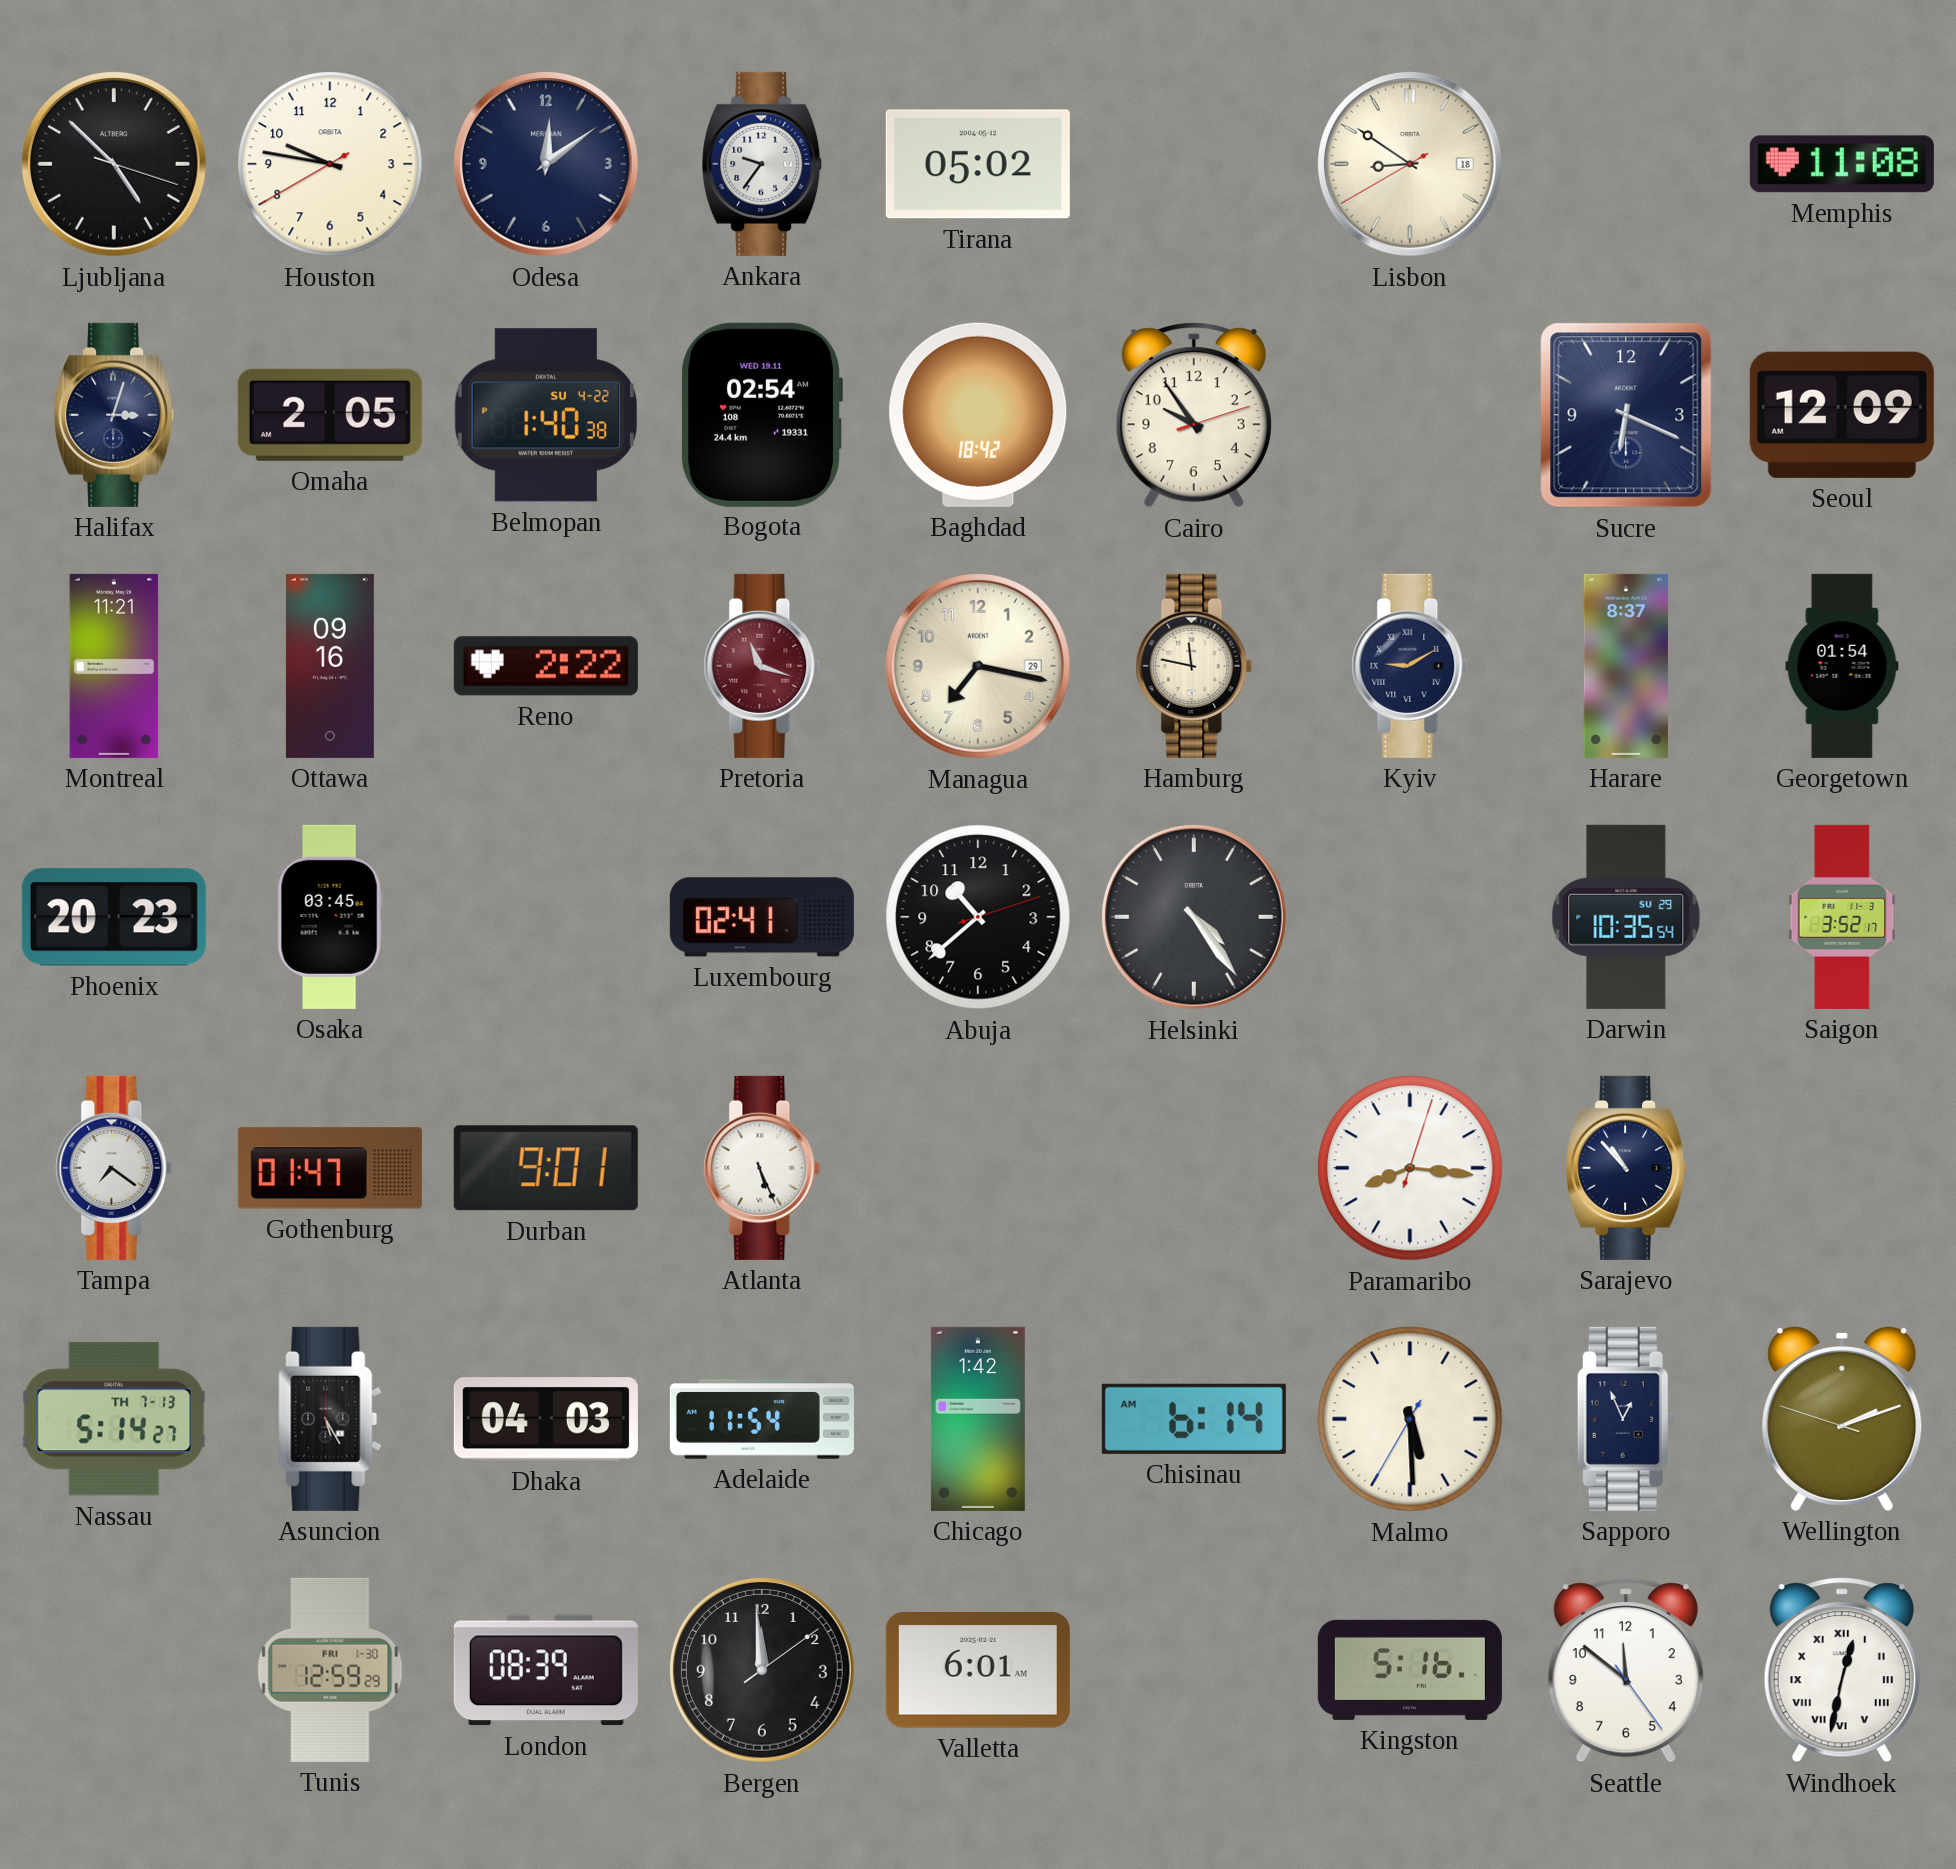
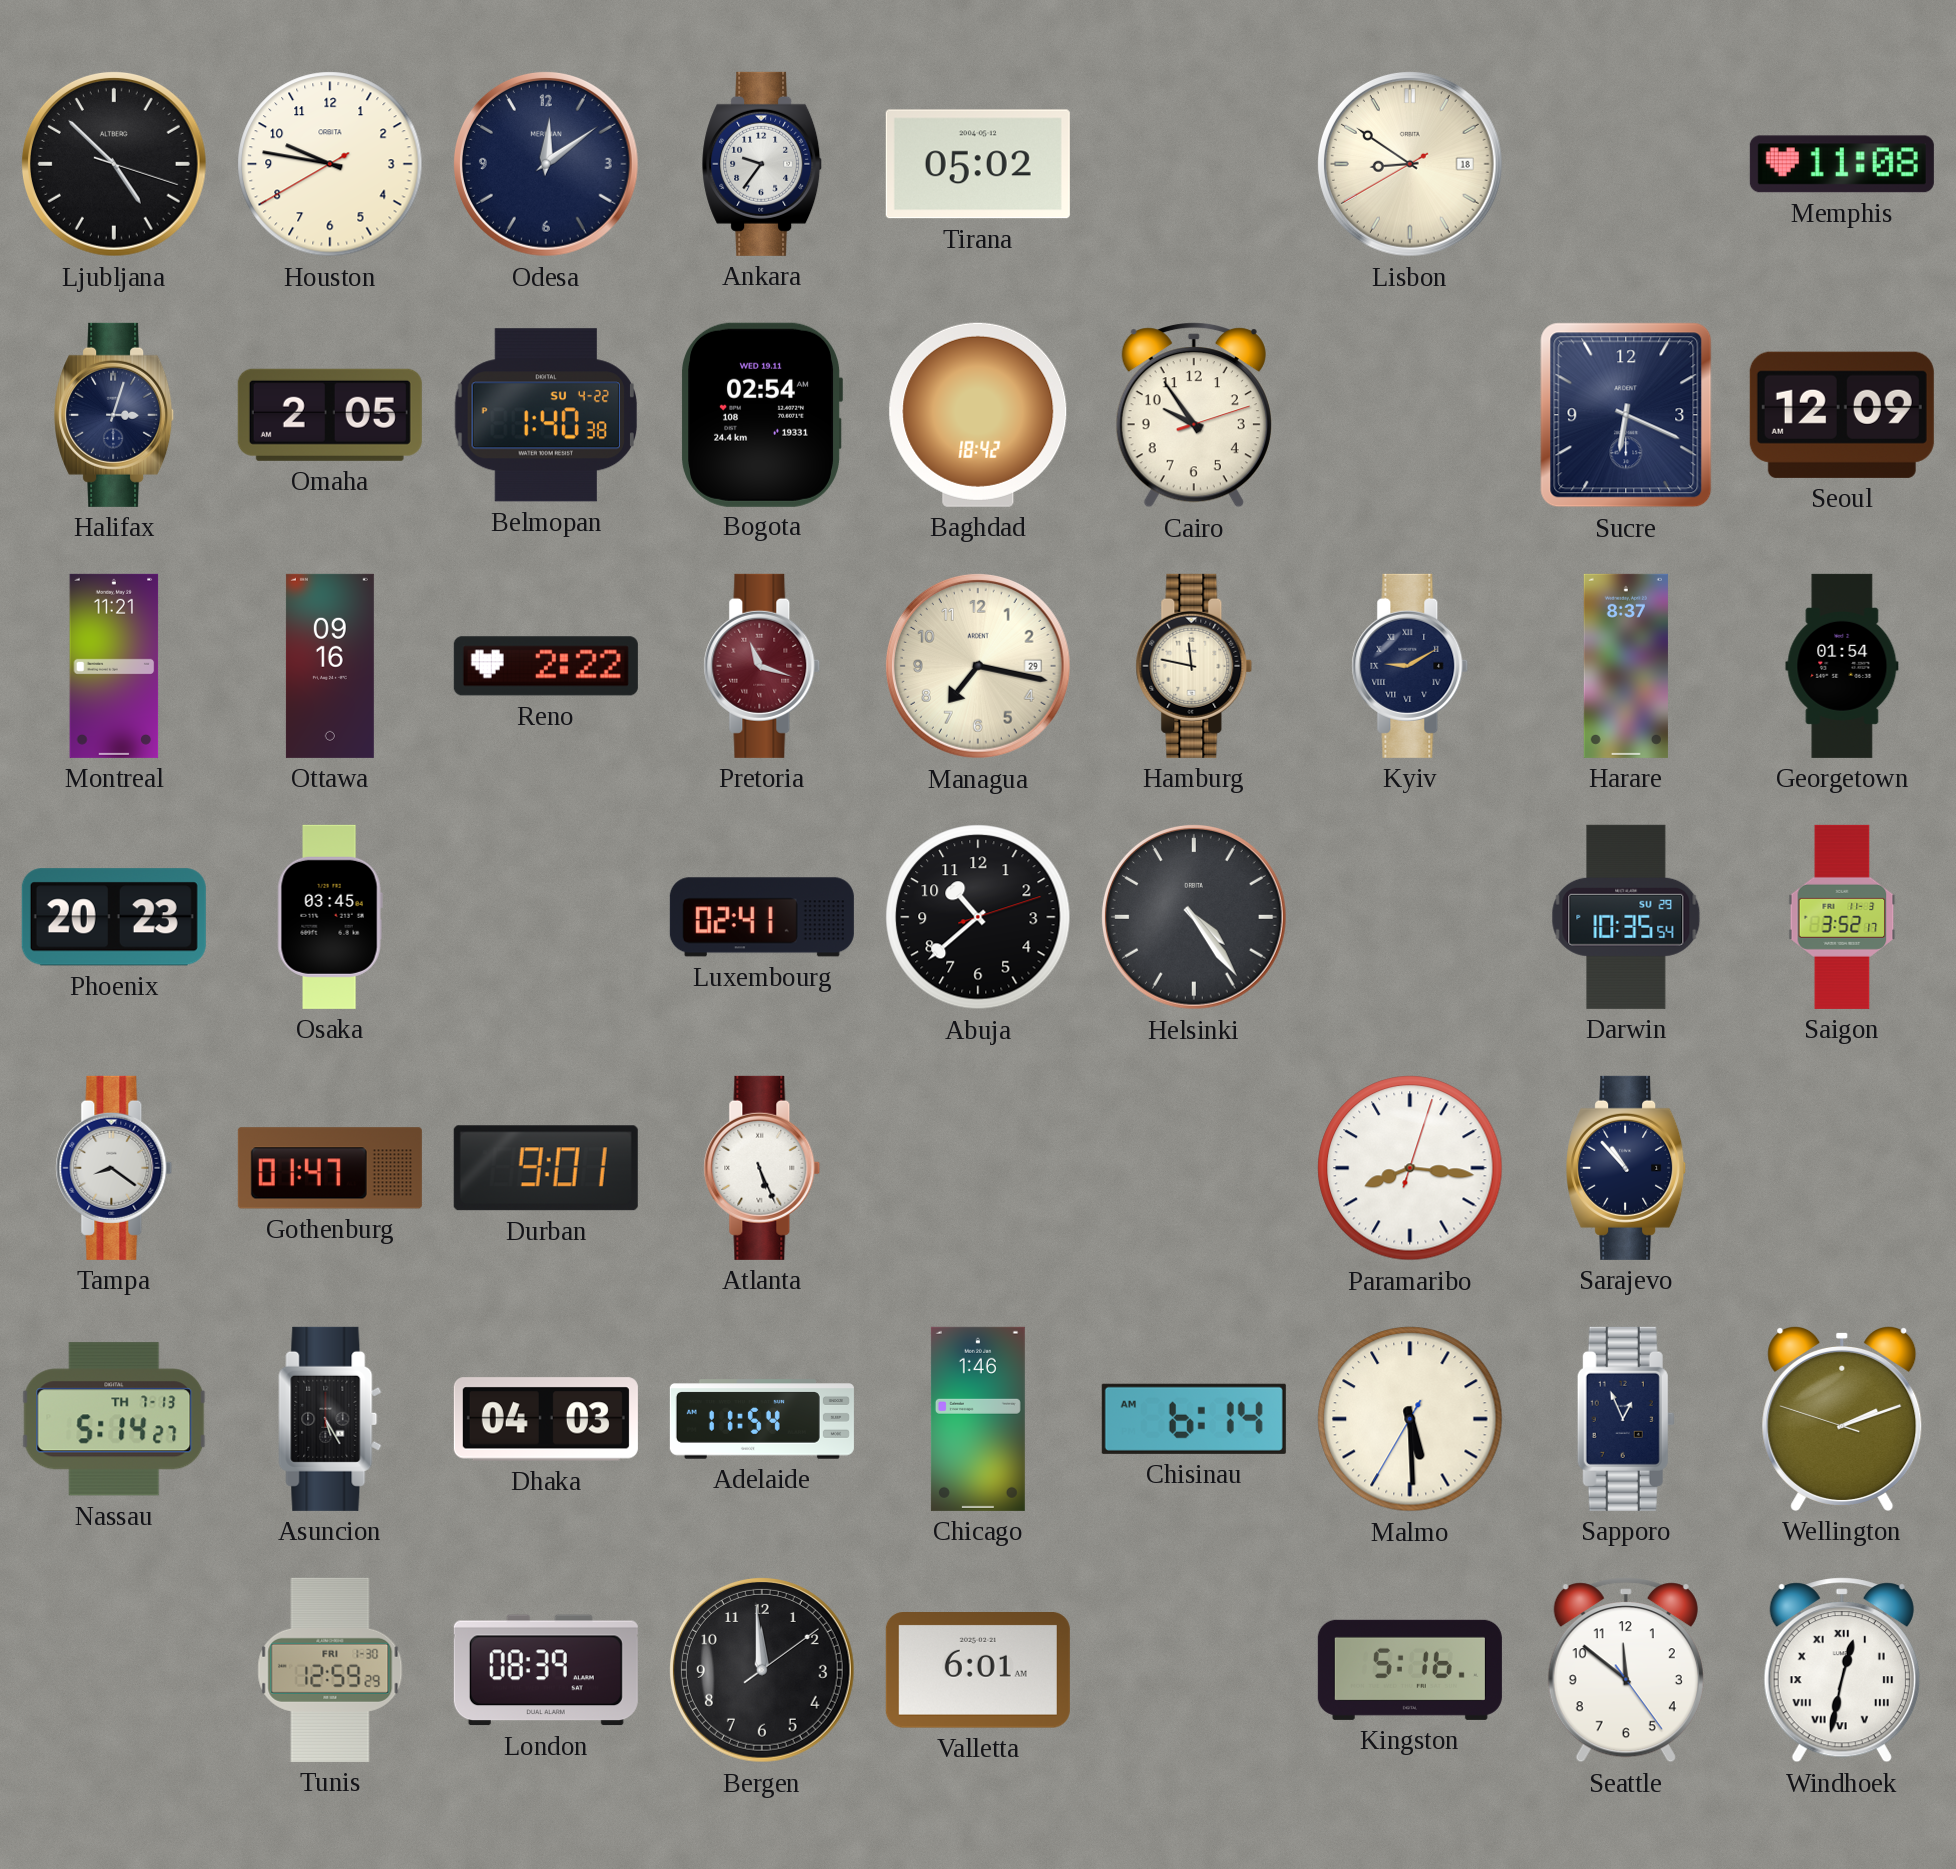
Tampa: 7:21 -> 8:21
Chicago: 1:42 -> 1:46
